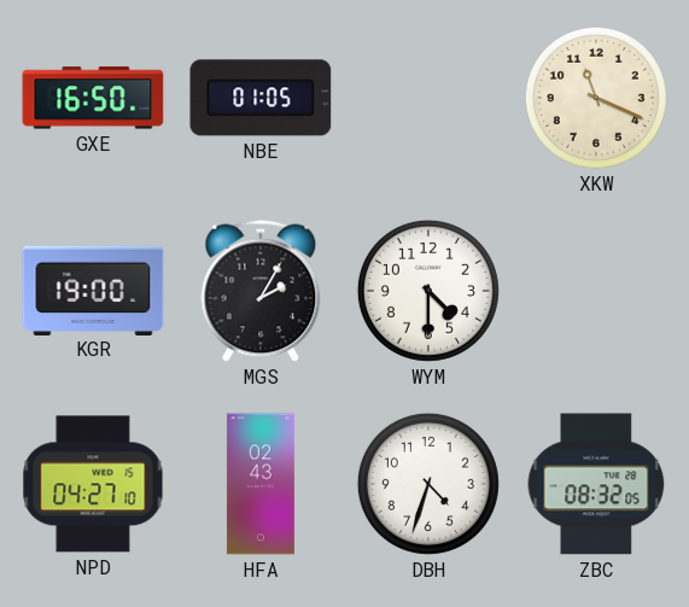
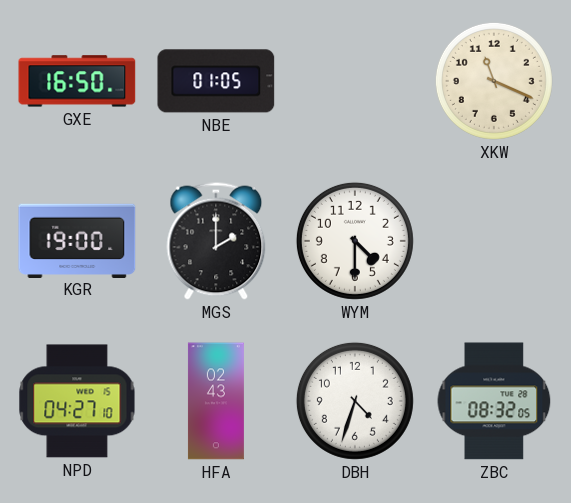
MGS: 2:05 -> 2:00
